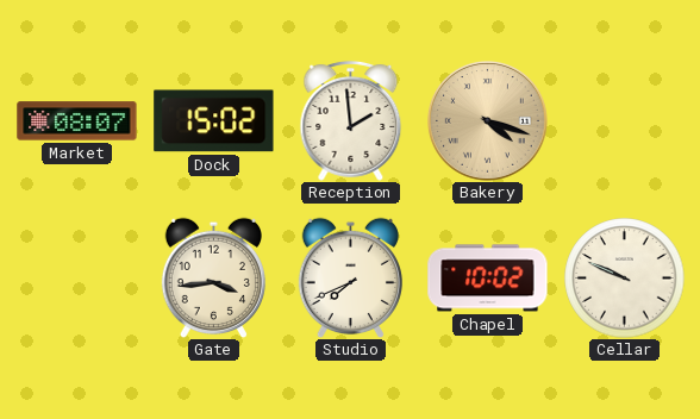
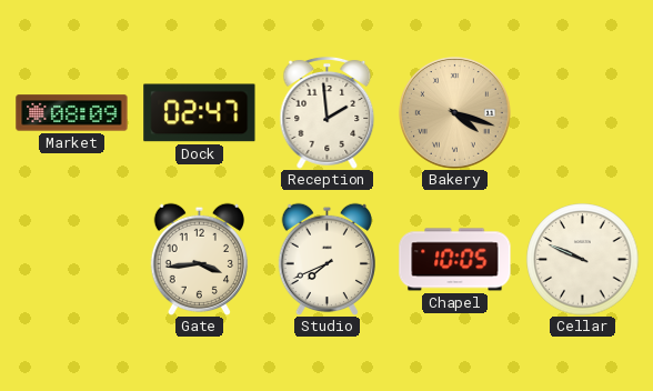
Market: 08:07 -> 08:09
Dock: 15:02 -> 02:47
Chapel: 10:02 -> 10:05
